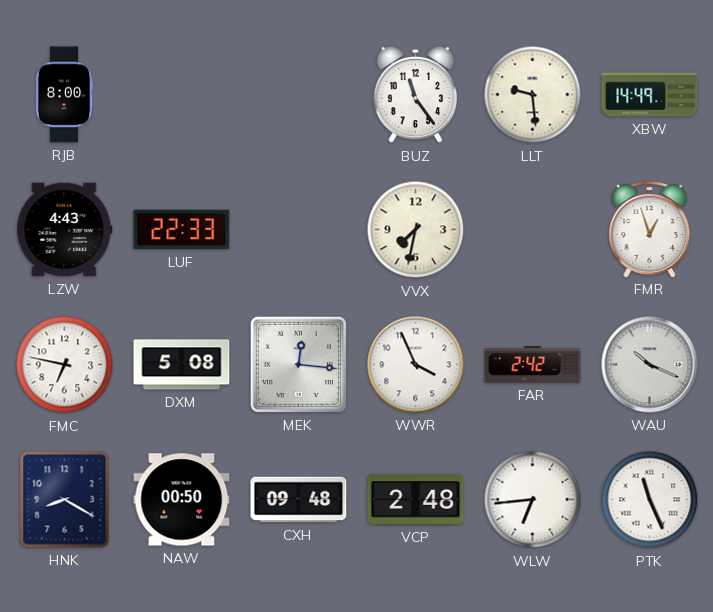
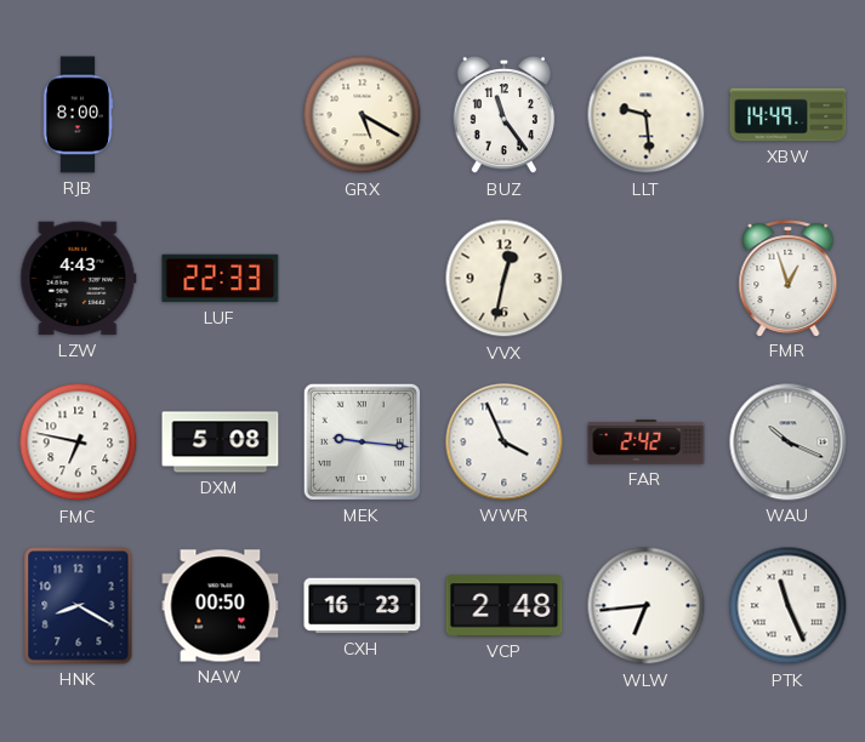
GRX: none -> 5:20
VVX: 7:32 -> 12:32
MEK: 12:16 -> 9:16
CXH: 09:48 -> 16:23
